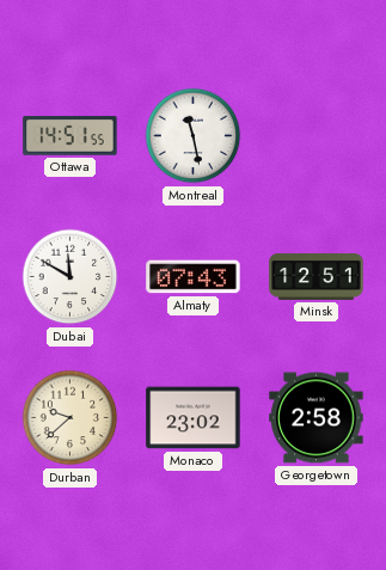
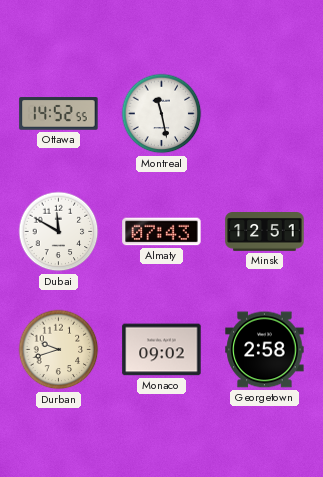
Ottawa: 14:51 -> 14:52
Durban: 9:38 -> 9:42
Monaco: 23:02 -> 09:02
